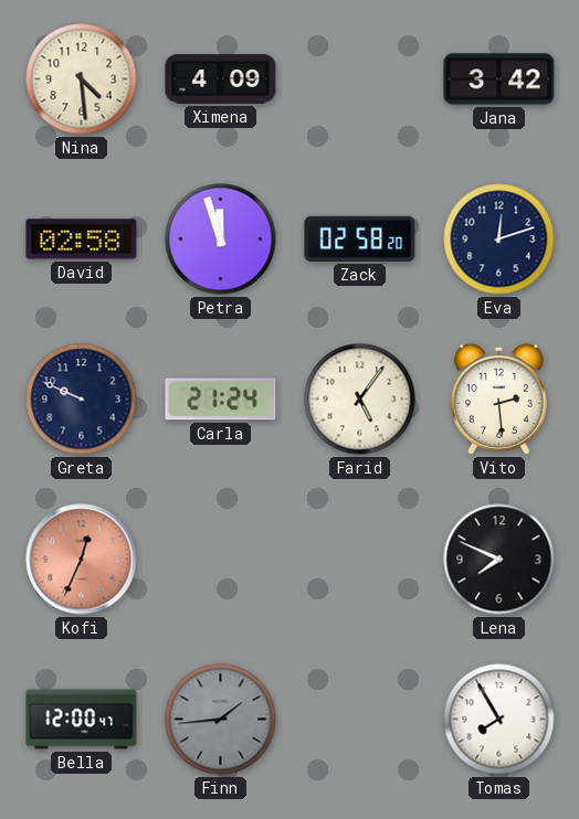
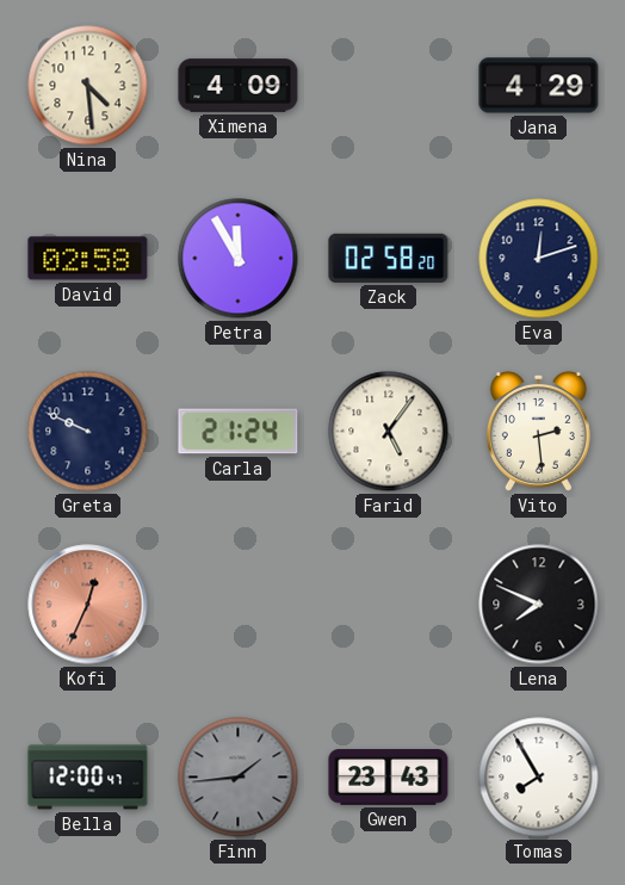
Jana: 3:42 -> 4:29
Petra: 11:57 -> 11:55
Gwen: none -> 23:43
